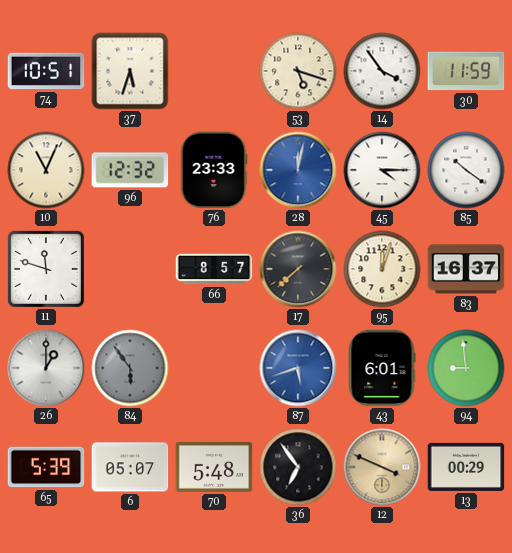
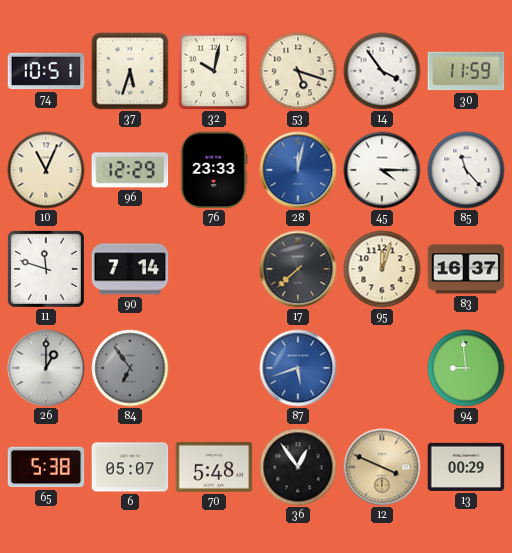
32: none -> 10:02
96: 12:32 -> 12:29
85: 10:21 -> 11:23
90: none -> 7:14
66: 8:57 -> none
84: 5:54 -> 6:54
43: 6:01 -> none
65: 5:39 -> 5:38
36: 6:54 -> 12:54
